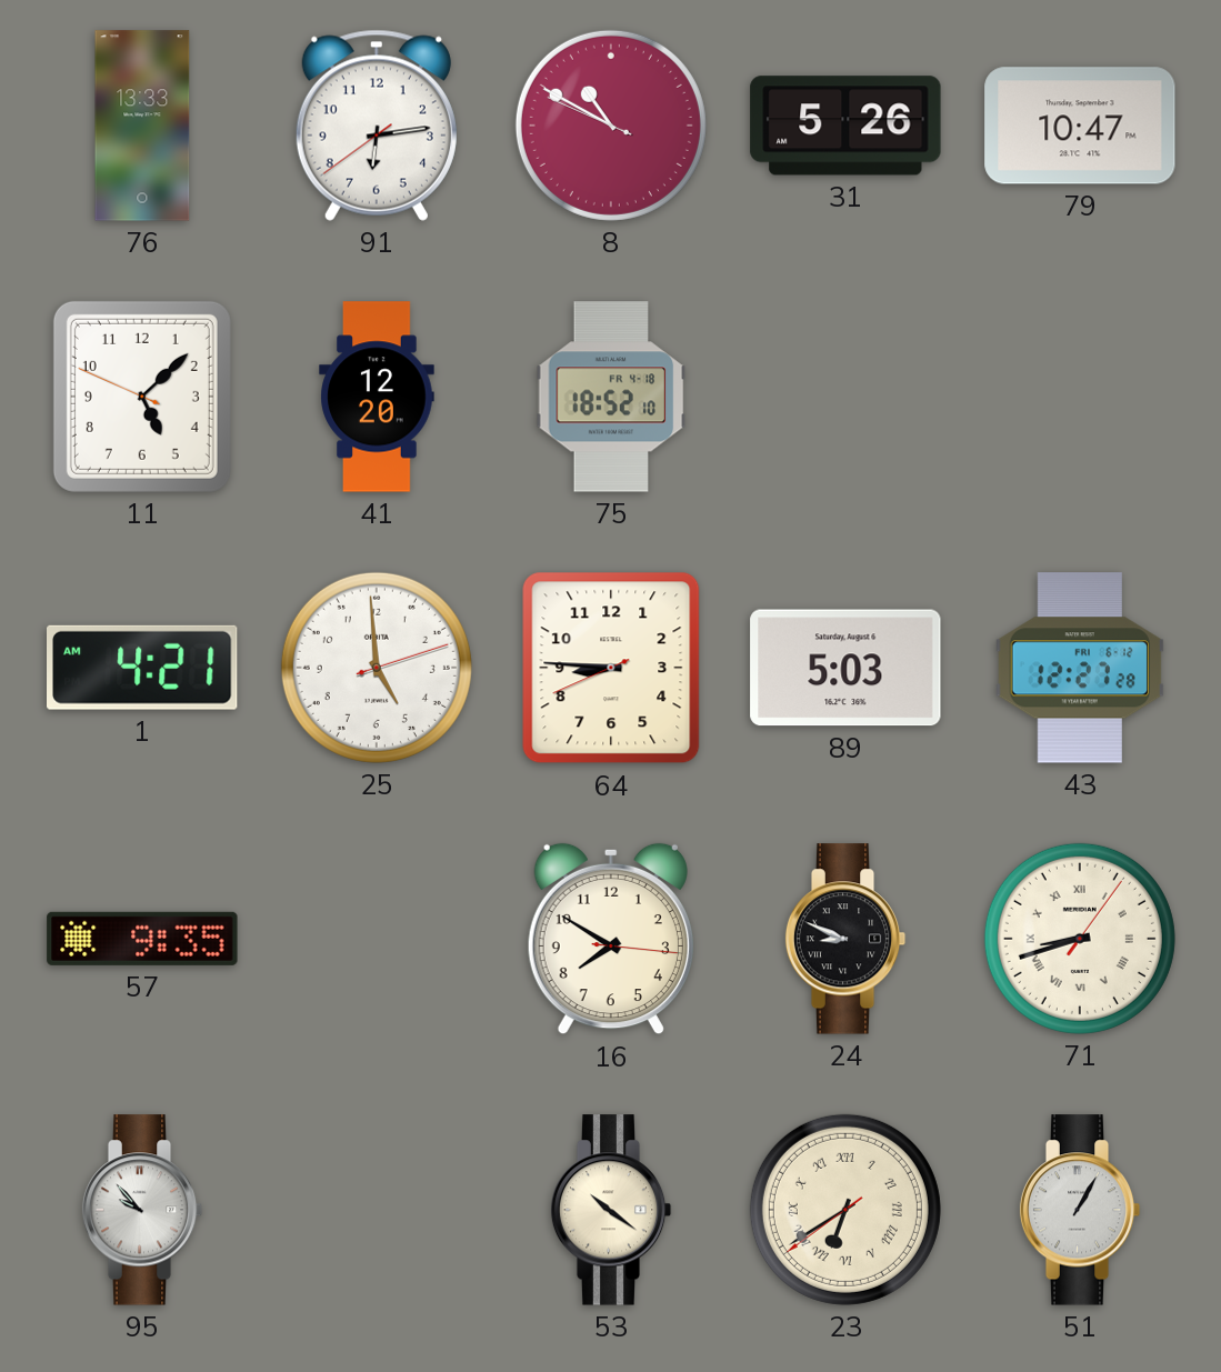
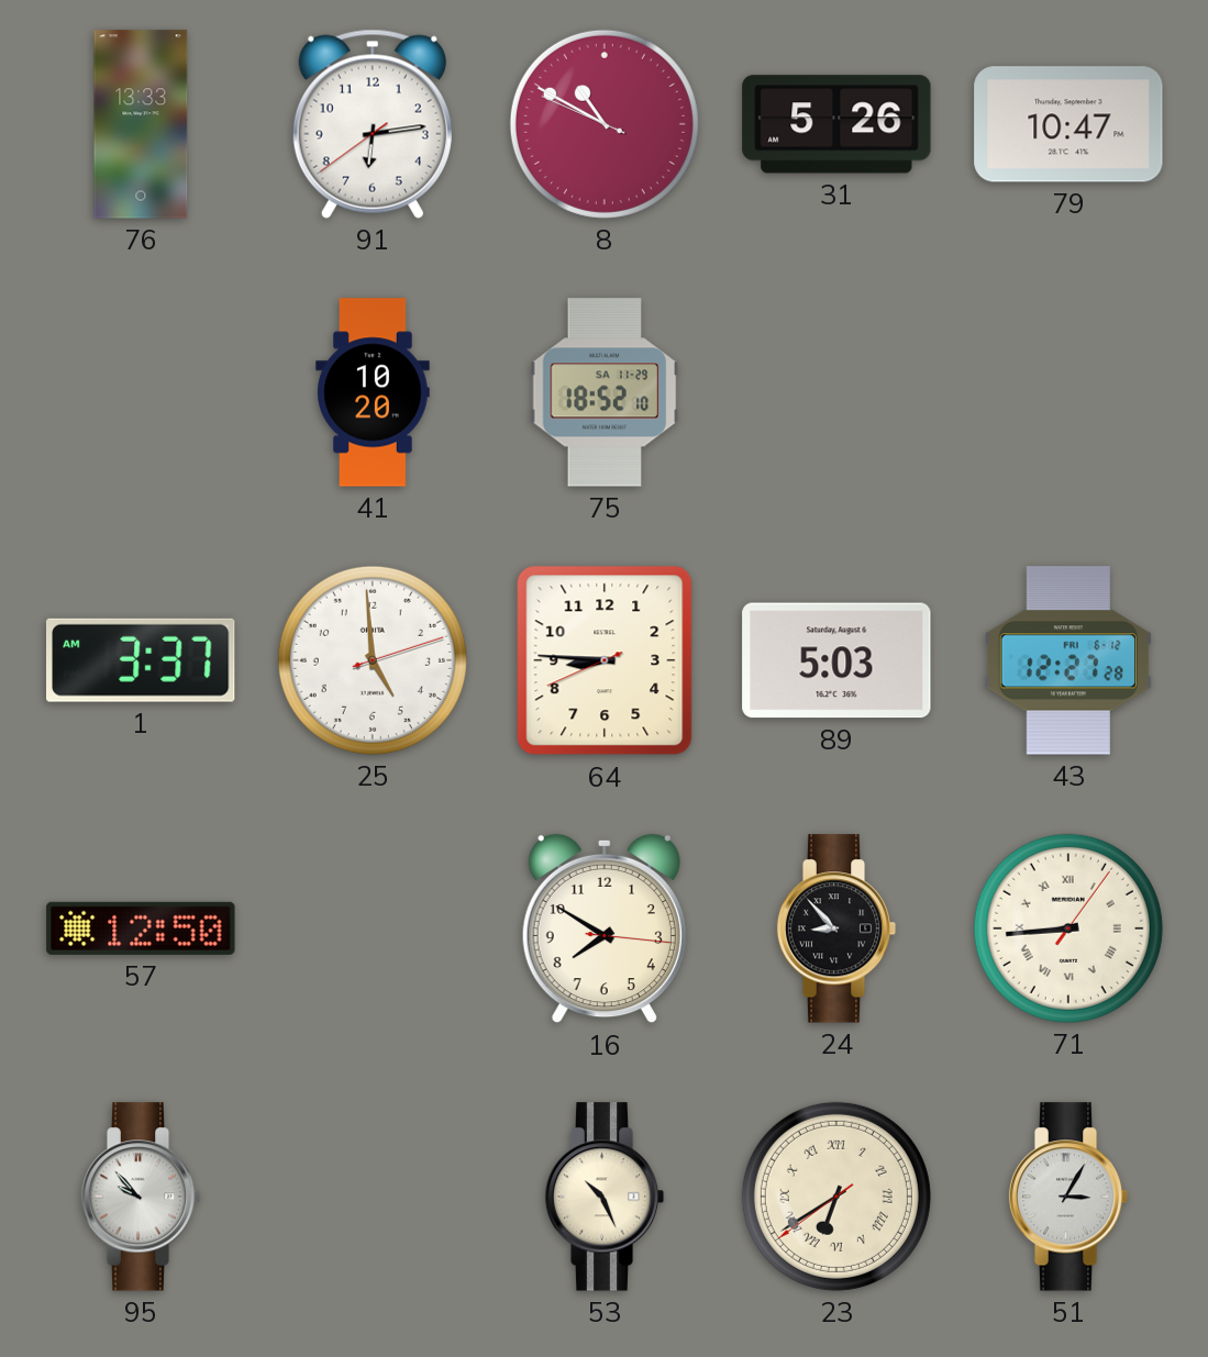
11: 5:07 -> none
41: 12:20 -> 10:20
75 date: FR 4-18 -> SA 11-29
1: 4:21 -> 3:37
57: 9:35 -> 12:50
24: 8:49 -> 8:53
71: 8:42 -> 8:44
53: 10:21 -> 10:26
51: 1:05 -> 3:05
